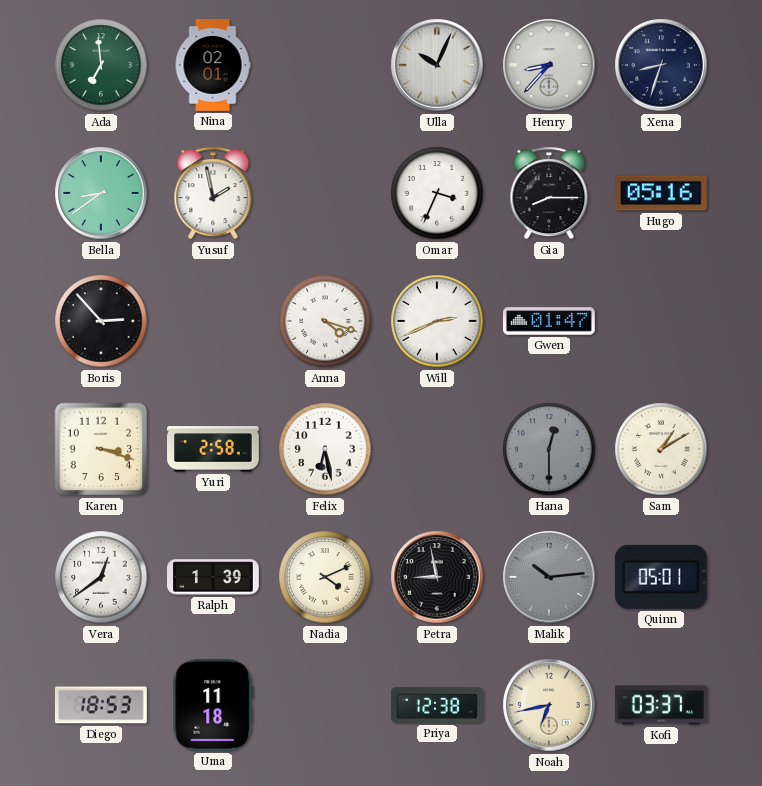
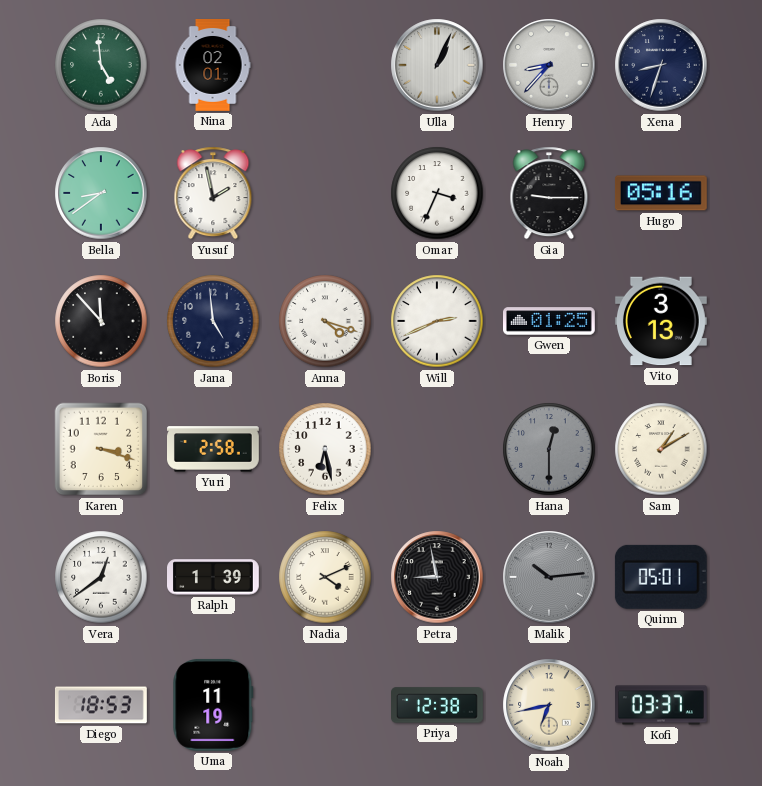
Ada: 6:59 -> 4:59
Ulla: 10:04 -> 1:04
Gia: 8:15 -> 9:15
Boris: 2:53 -> 11:53
Jana: none -> 4:59
Gwen: 01:47 -> 01:25
Vito: none -> 3:13
Uma: 11:18 -> 11:19
